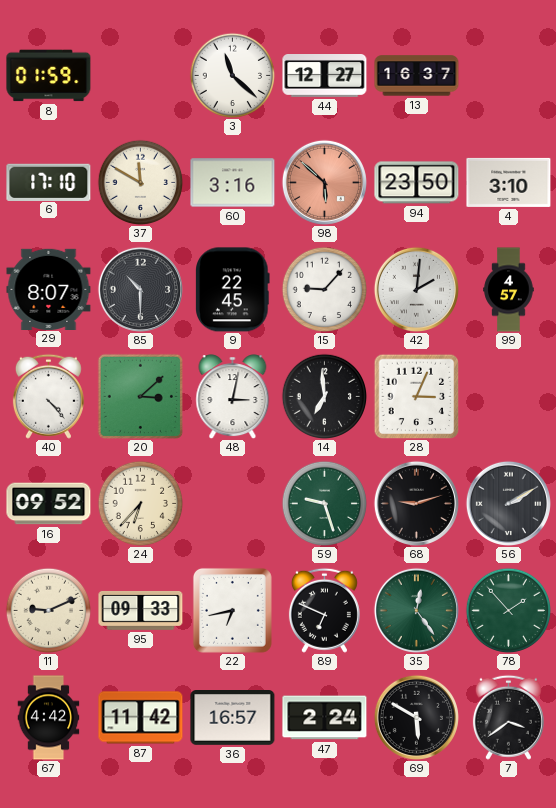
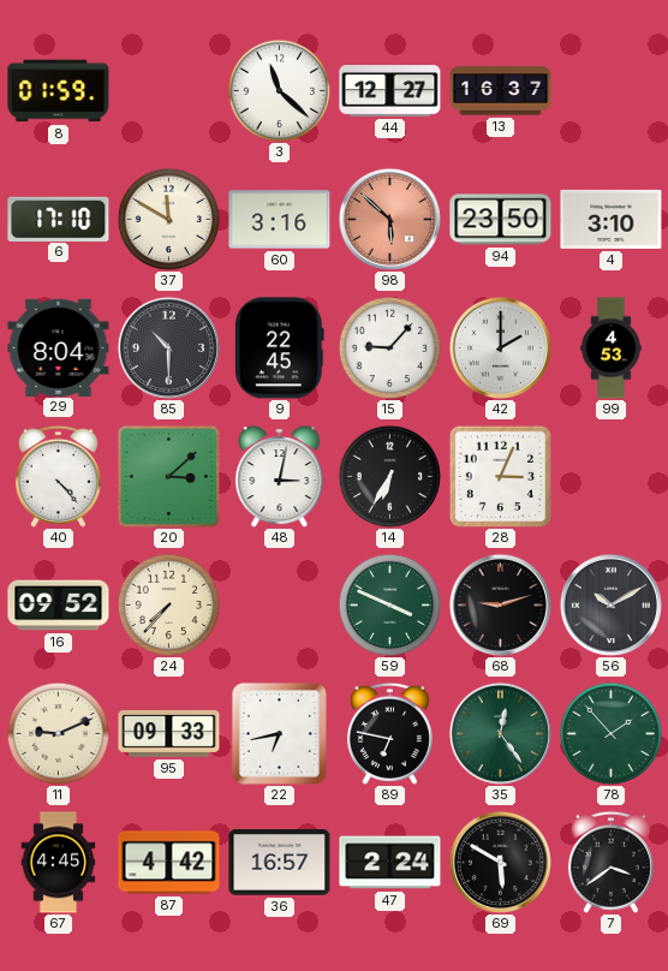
29: 8:07 -> 8:04
42: 2:01 -> 2:00
99: 4:57 -> 4:53
14: 6:59 -> 6:35
24: 6:37 -> 7:37
59: 9:27 -> 3:49
56: 2:10 -> 10:10
89: 6:49 -> 6:47
67: 4:42 -> 4:45
87: 11:42 -> 4:42
